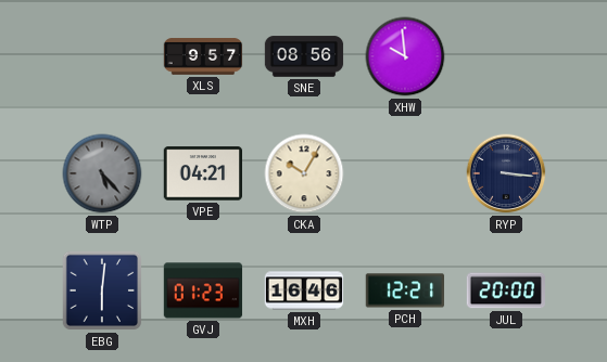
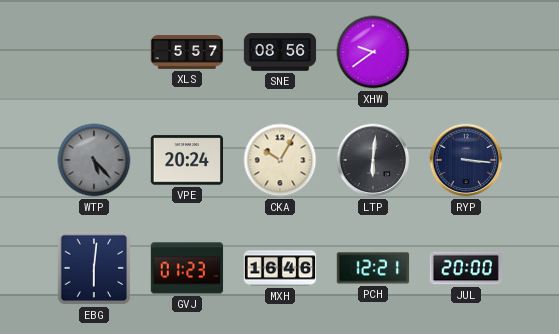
XLS: 9:57 -> 5:57
XHW: 9:59 -> 9:39
VPE: 04:21 -> 20:24
LTP: none -> 6:01
